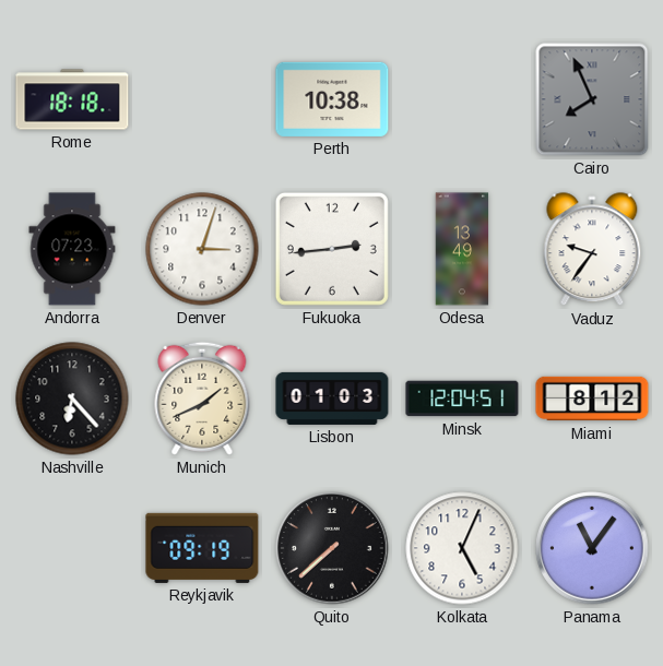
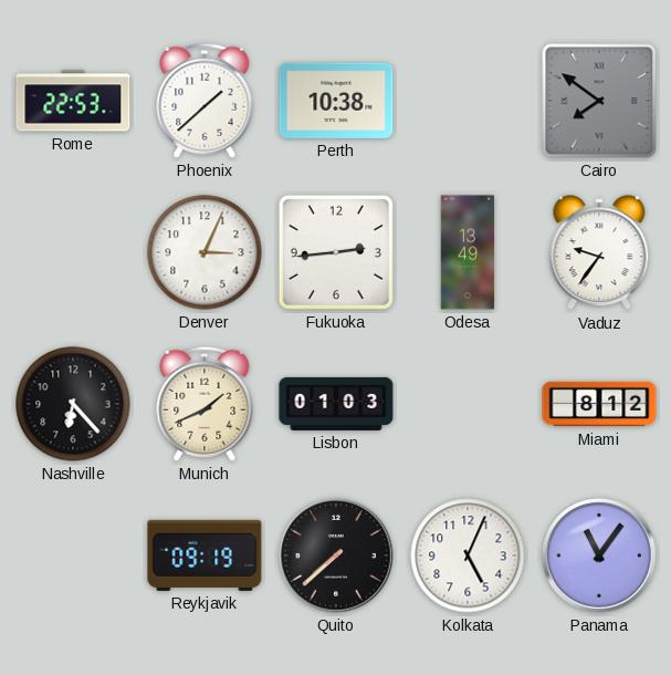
Rome: 18:18 -> 22:53
Phoenix: none -> 1:38
Cairo: 7:56 -> 7:51
Andorra: 07:23 -> none
Denver: 3:03 -> 3:04
Minsk: 12:04 -> none
